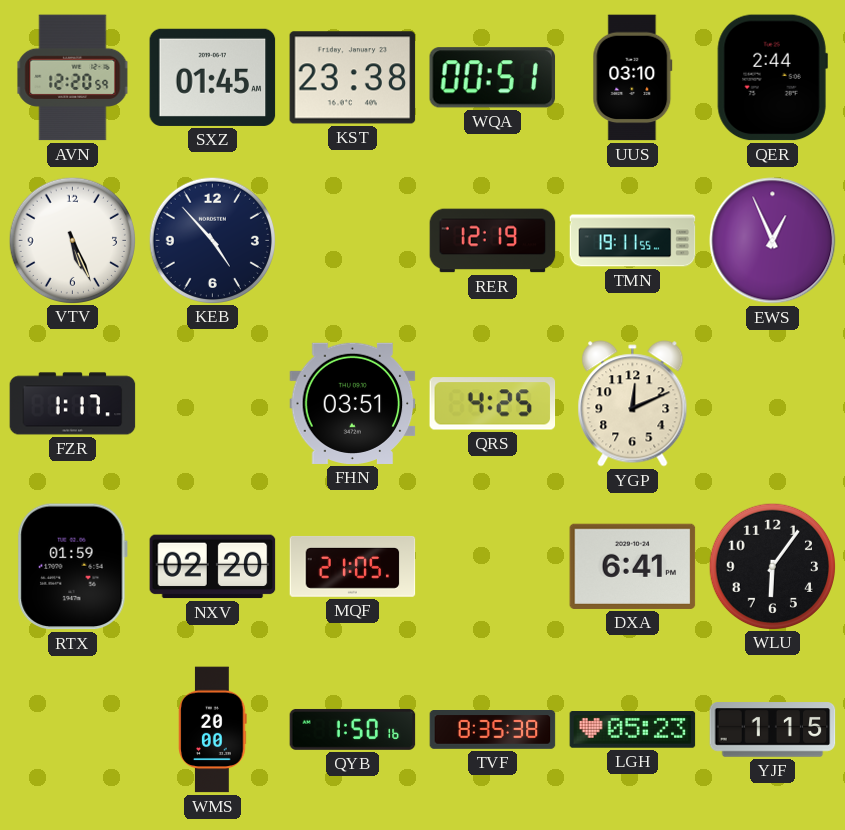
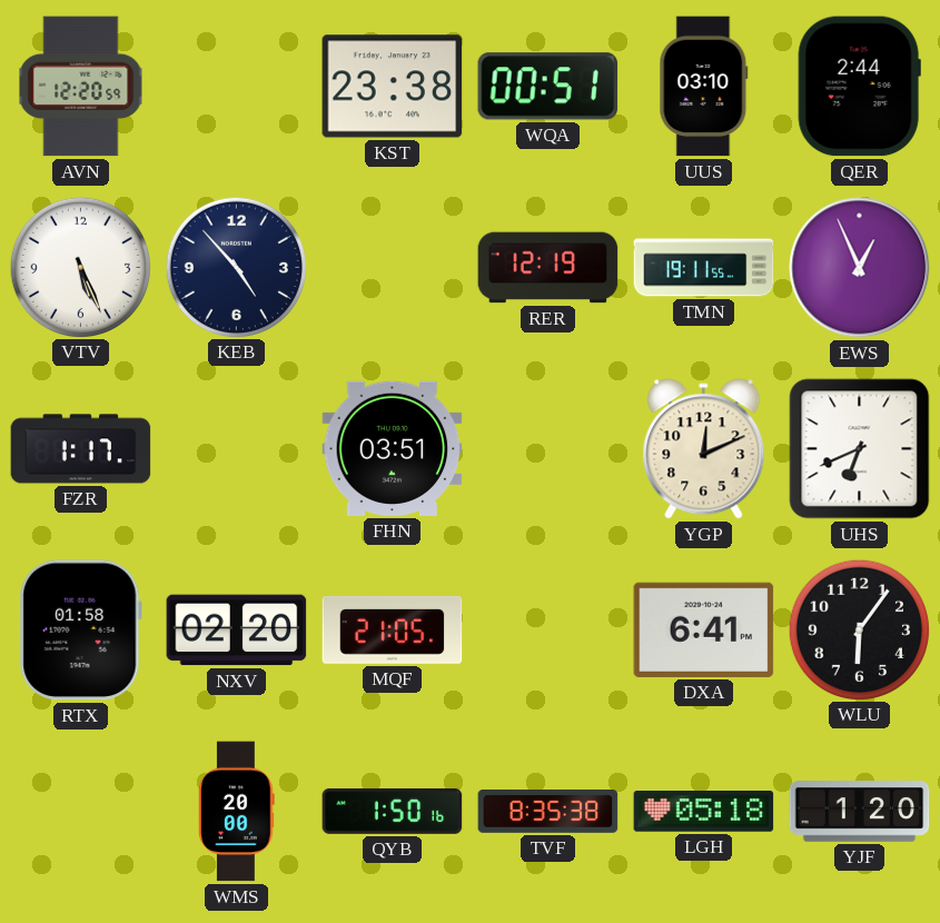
SXZ: 01:45 -> none
QRS: 4:25 -> none
UHS: none -> 6:41
RTX: 01:59 -> 01:58
LGH: 05:23 -> 05:18
YJF: 1:15 -> 1:20
